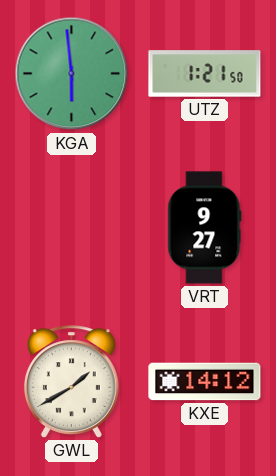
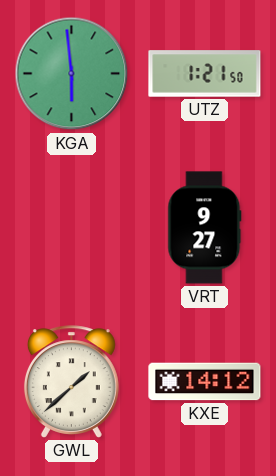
GWL: 1:40 -> 1:38
